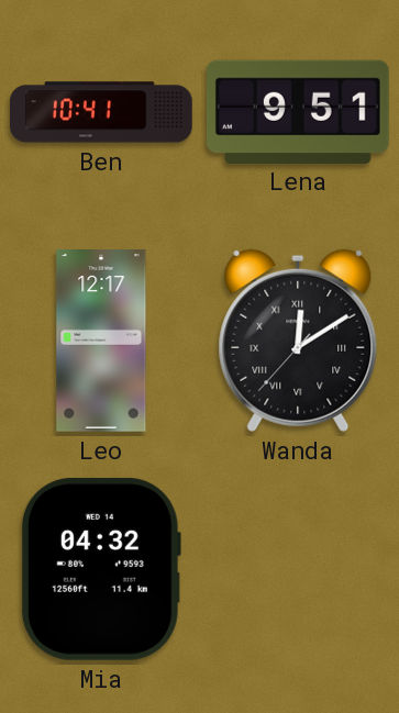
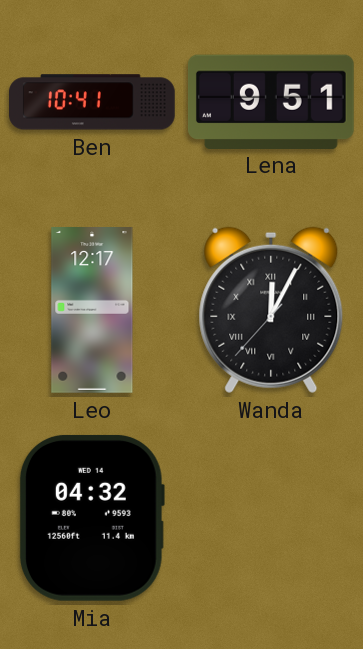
Wanda: 12:09 -> 12:04
